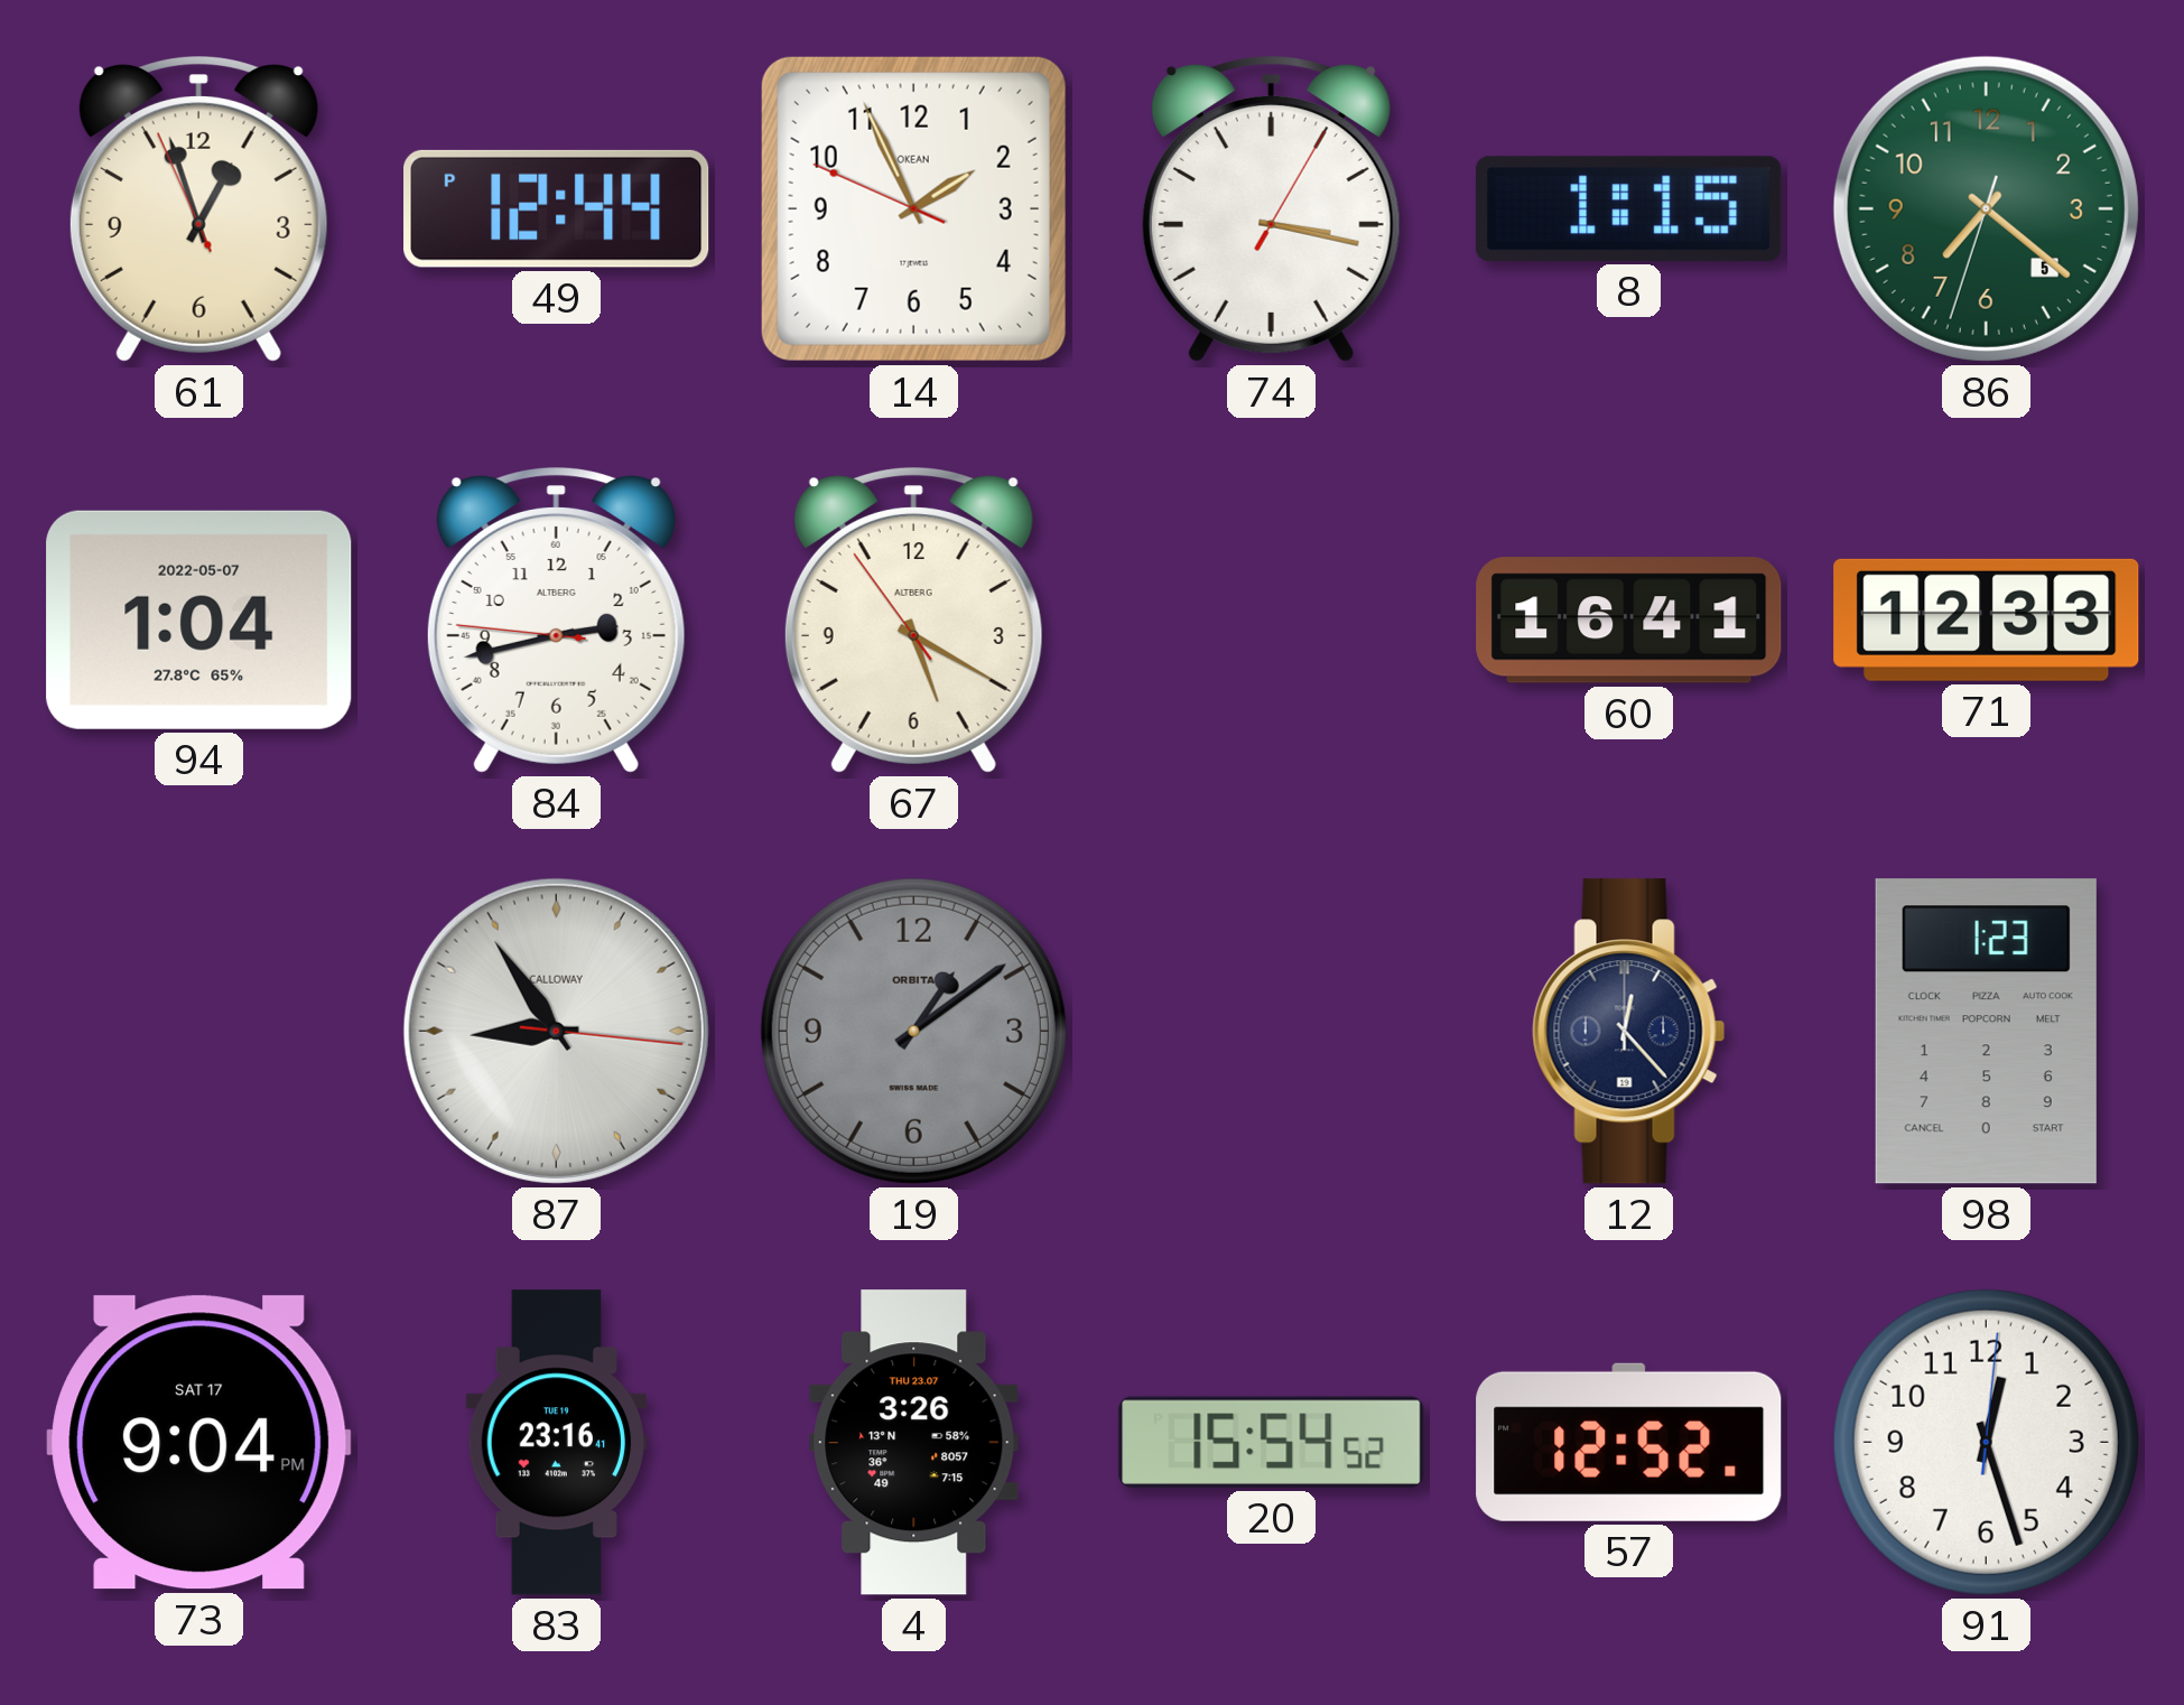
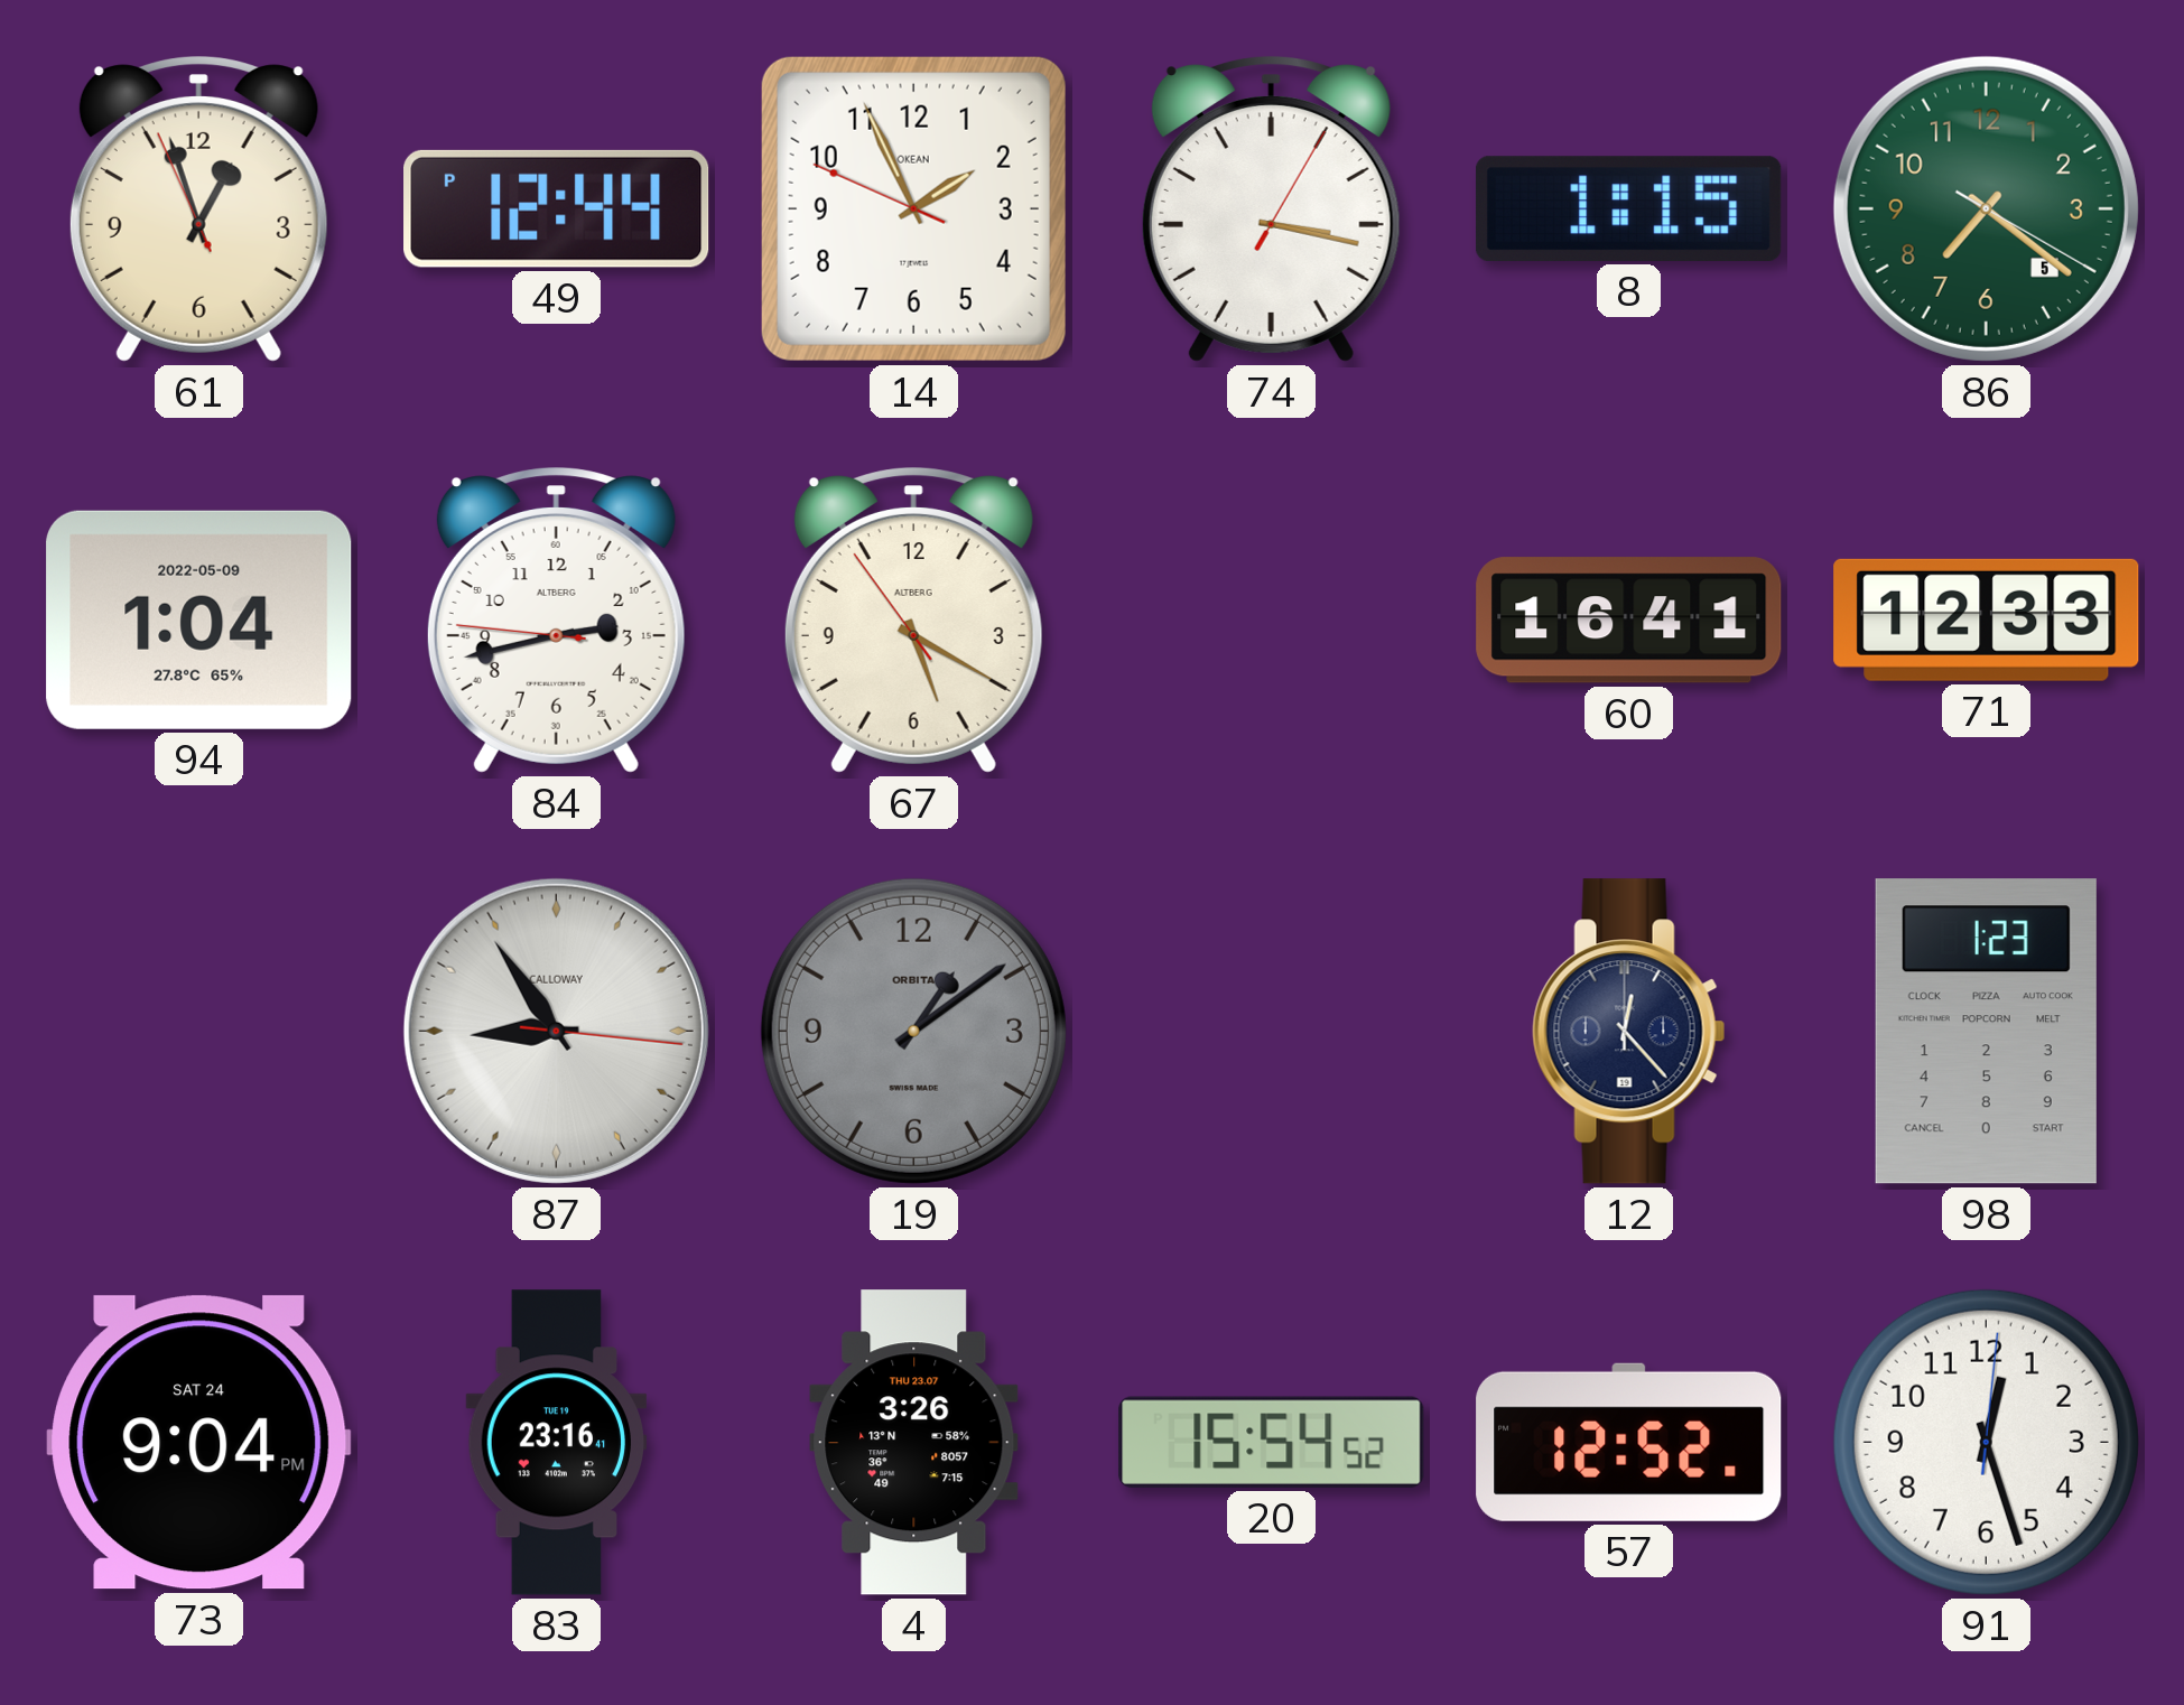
86: 7:21:33 -> 7:21:20
94 date: 2022-05-07 -> 2022-05-09
73 date: SAT 17 -> SAT 24
